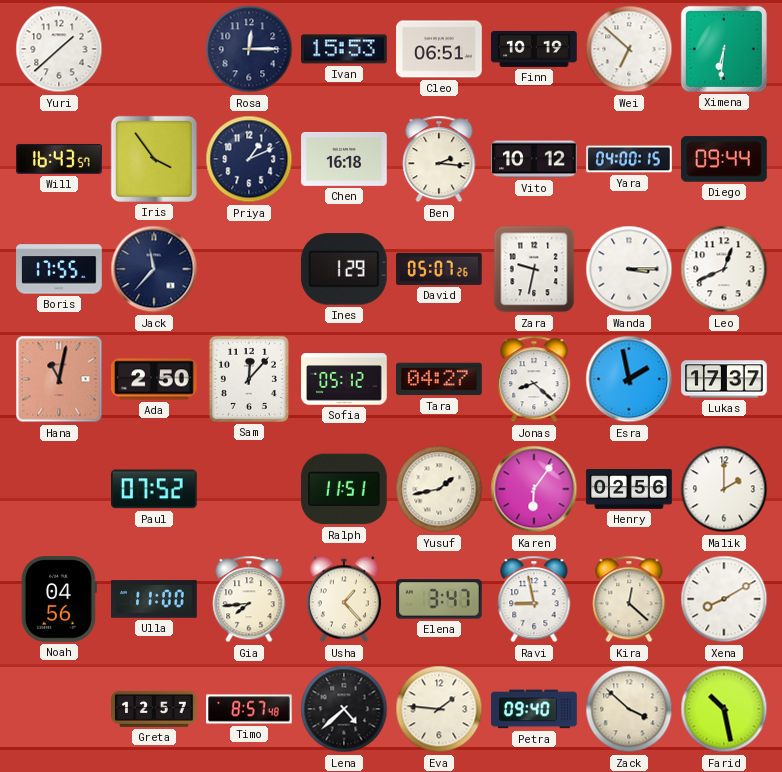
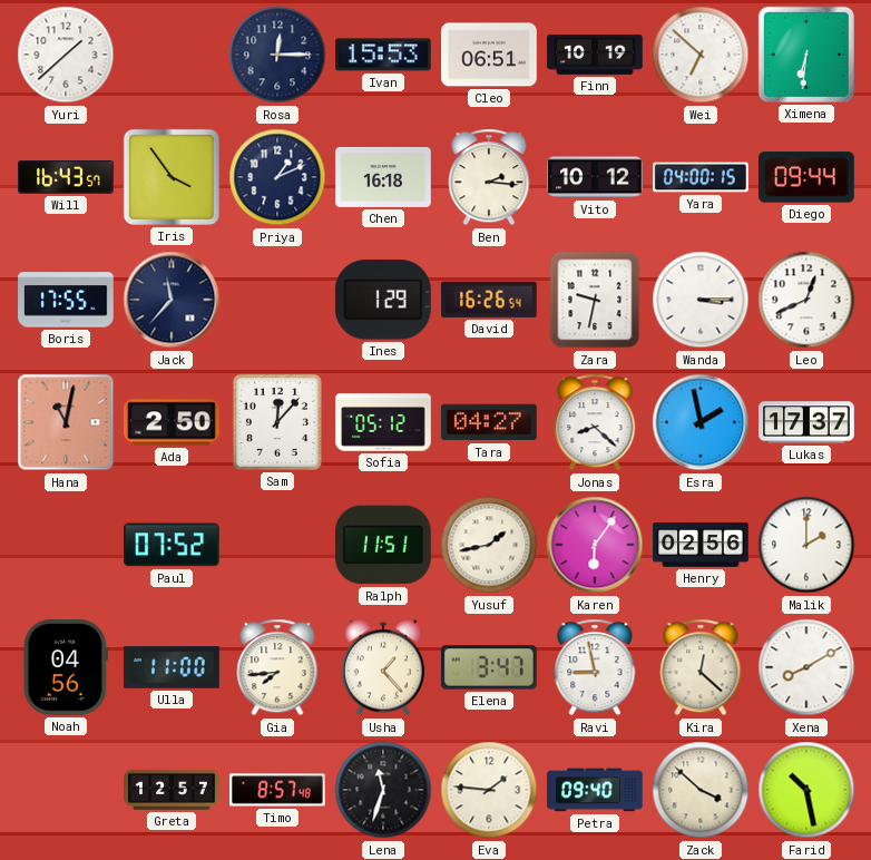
David: 05:07 -> 16:26
Lena: 4:38 -> 11:33
